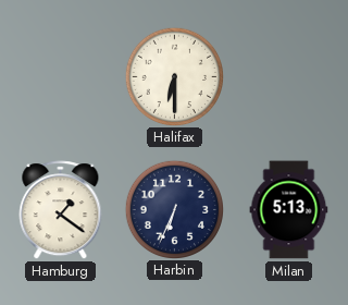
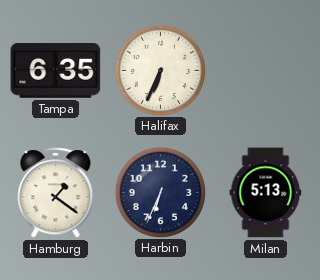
Tampa: none -> 6:35
Halifax: 6:30 -> 6:34
